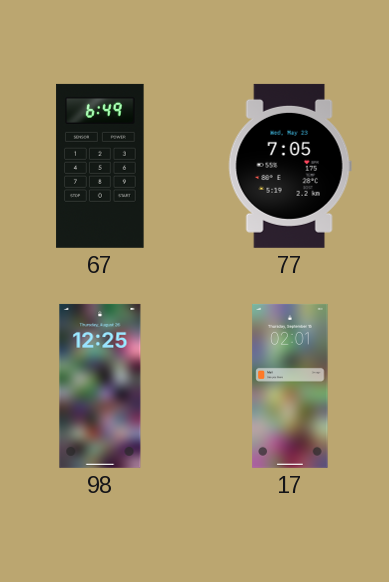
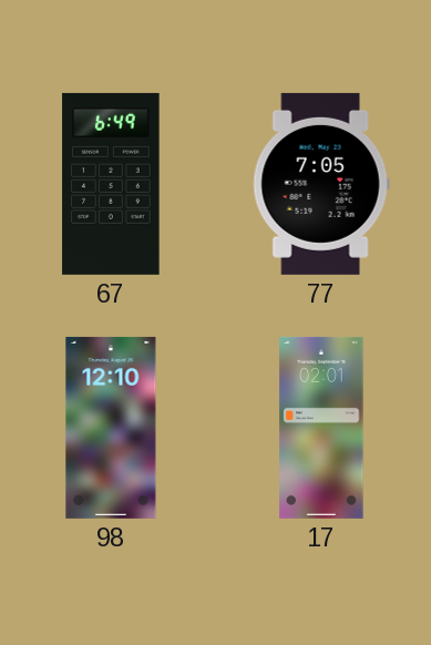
98: 12:25 -> 12:10
